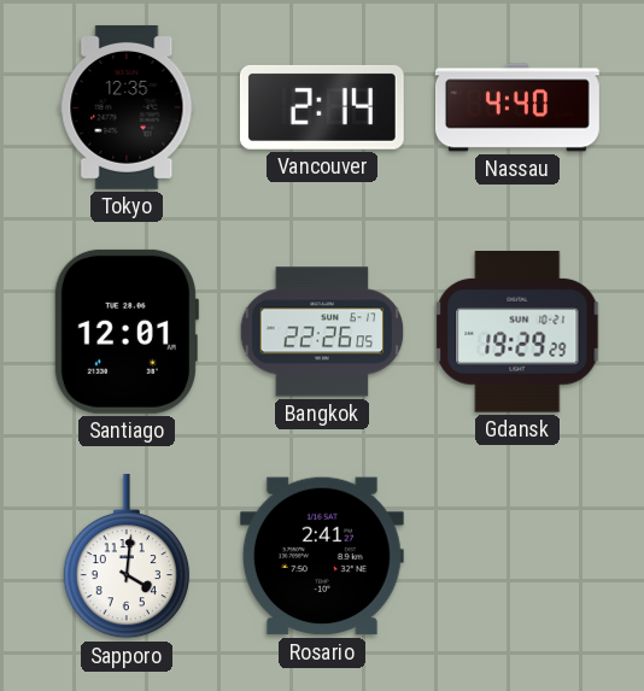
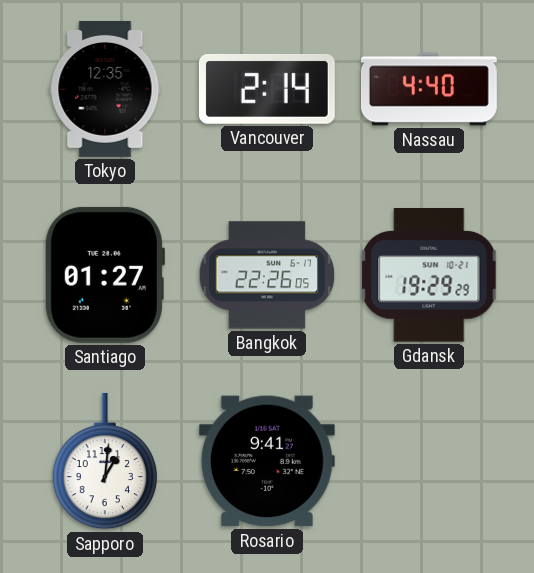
Santiago: 12:01 -> 01:27
Sapporo: 4:01 -> 1:01
Rosario: 2:41 -> 9:41
